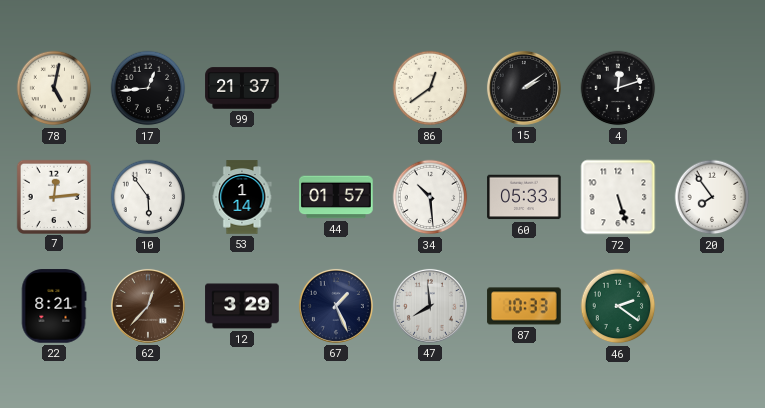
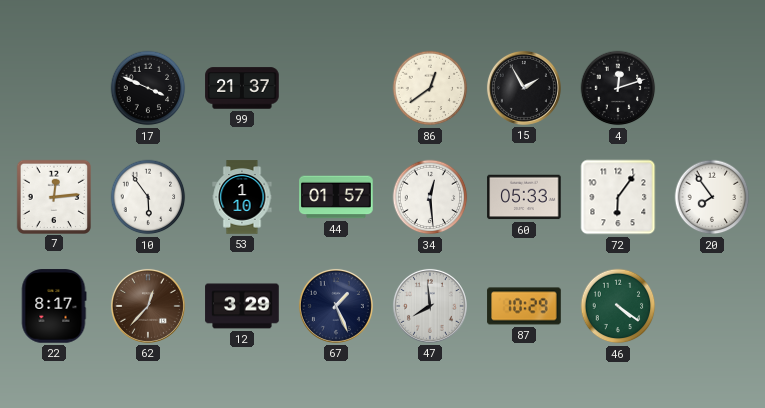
78: 5:02 -> none
17: 12:44 -> 3:49
15: 2:09 -> 1:55
53: 1:14 -> 1:10
34: 10:29 -> 12:29
72: 5:27 -> 6:06
22: 8:21 -> 8:17
87: 10:33 -> 10:29
46: 2:21 -> 4:21
